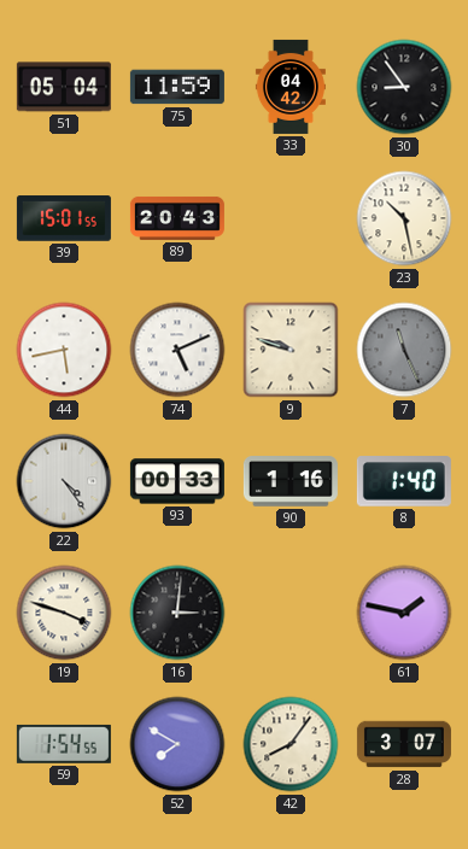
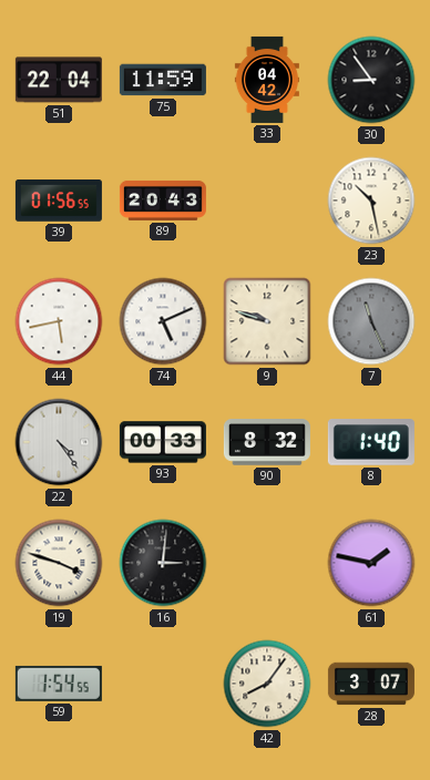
51: 05:04 -> 22:04
39: 15:01 -> 01:56
90: 1:16 -> 8:32
52: 7:50 -> none
